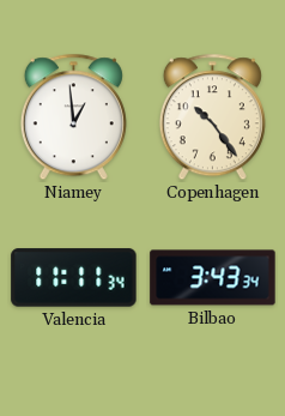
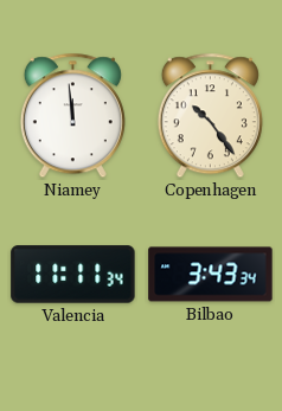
Niamey: 12:59 -> 11:59
